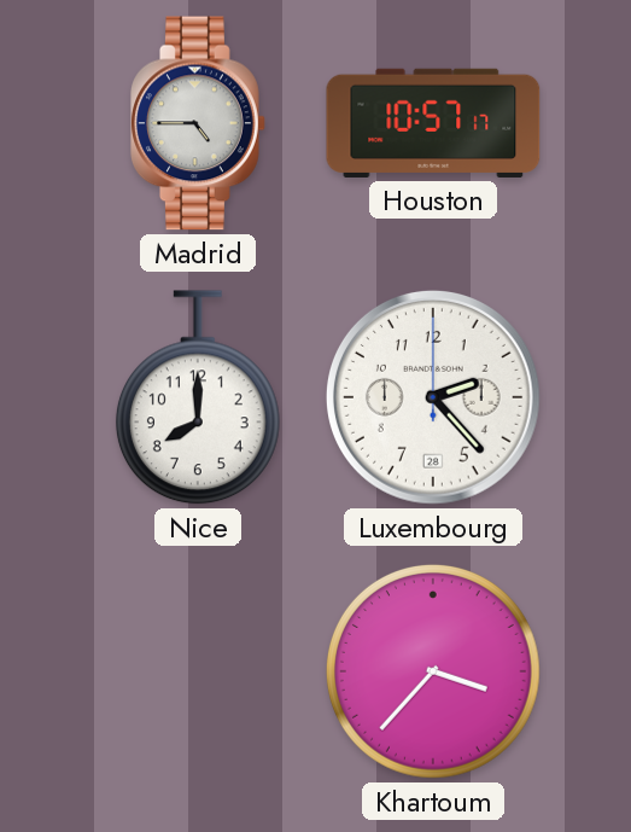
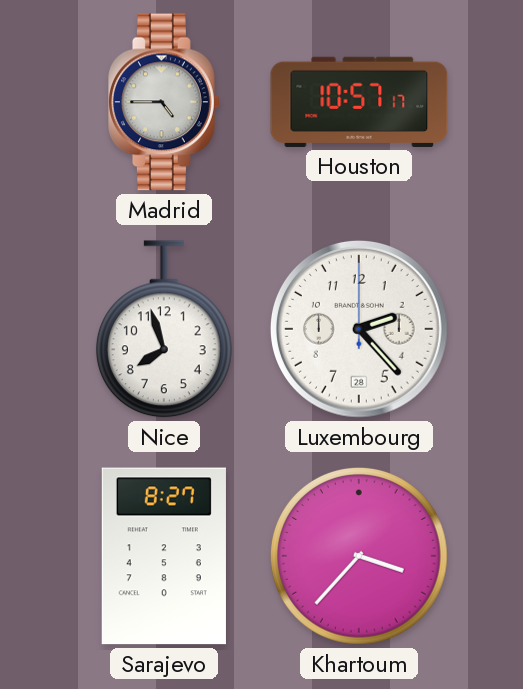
Nice: 8:00 -> 7:57
Sarajevo: none -> 8:27
